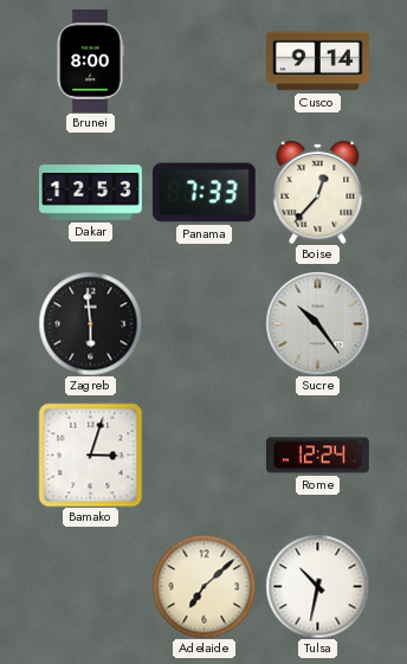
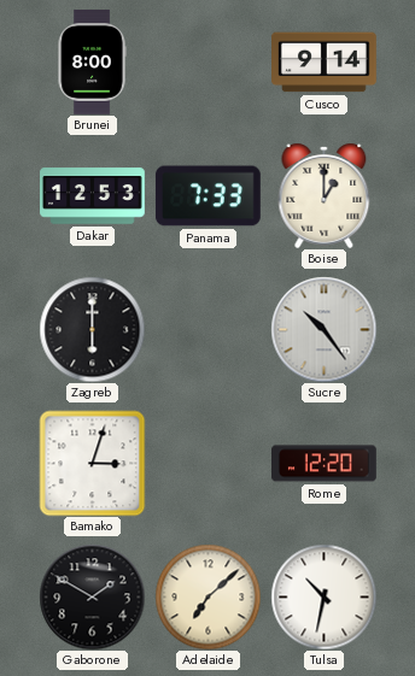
Boise: 12:37 -> 1:00
Zagreb: 5:59 -> 6:00
Rome: 12:24 -> 12:20
Gaborone: none -> 1:50
